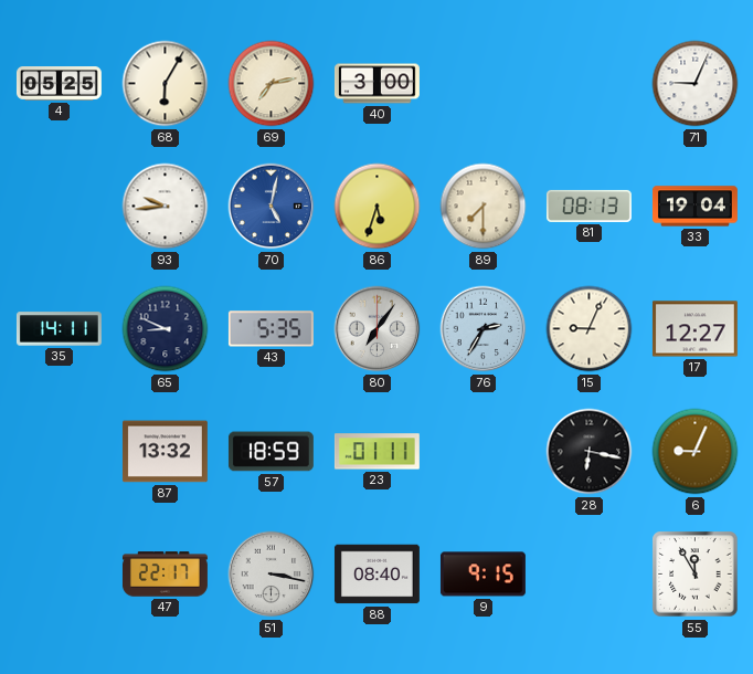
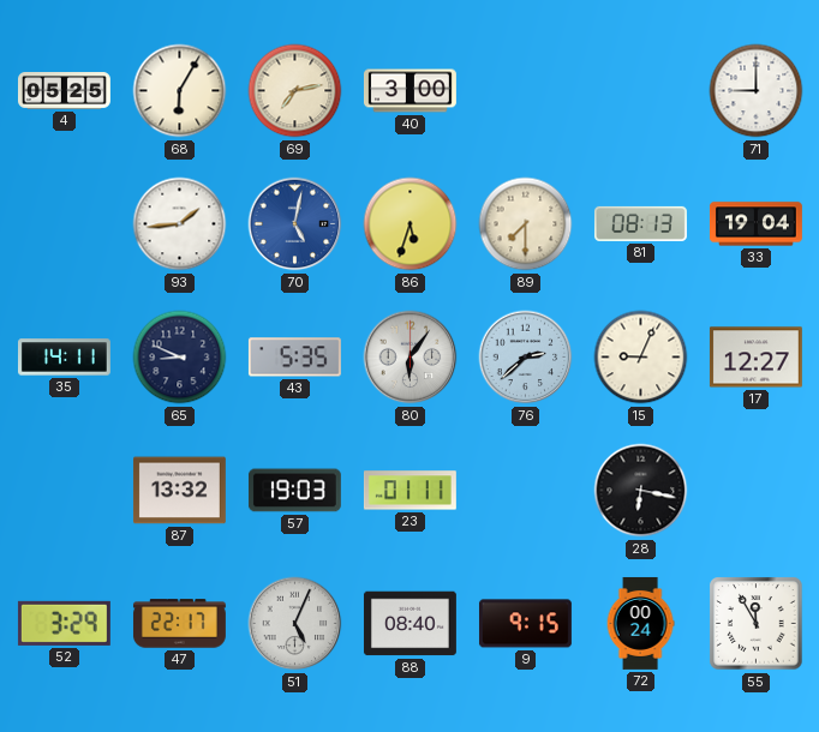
71: 9:04 -> 9:00
93: 9:44 -> 1:44
80: 7:06 -> 6:06
76: 2:35 -> 2:38
57: 18:59 -> 19:03
6: 9:04 -> none
52: none -> 3:29
51: 3:17 -> 5:04
72: none -> 00:24
